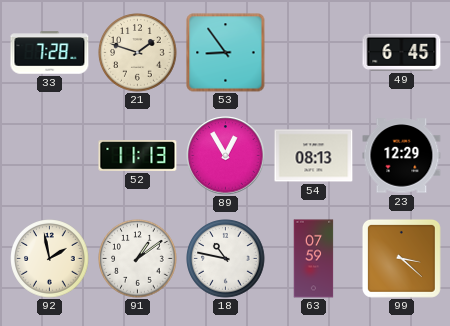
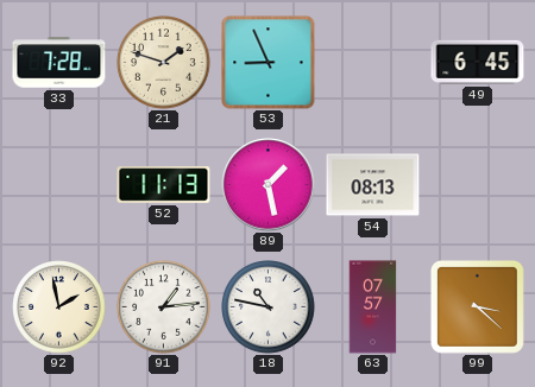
53: 8:54 -> 8:56
89: 12:55 -> 1:28
23: 12:29 -> none
91: 1:09 -> 1:14
63: 07:59 -> 07:57
